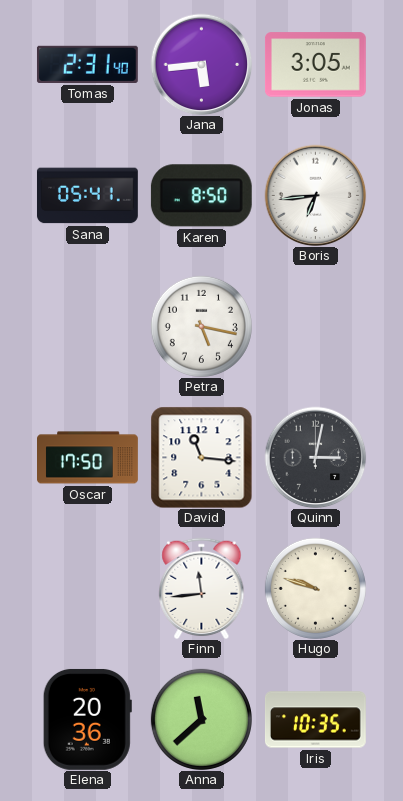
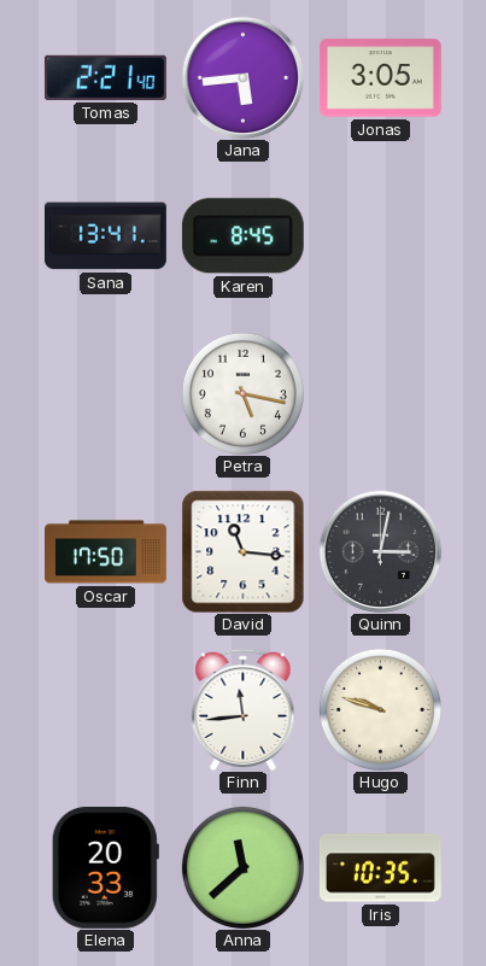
Tomas: 2:31 -> 2:21
Sana: 05:41 -> 13:41
Karen: 8:50 -> 8:45
Boris: 6:44 -> none
Elena: 20:36 -> 20:33
